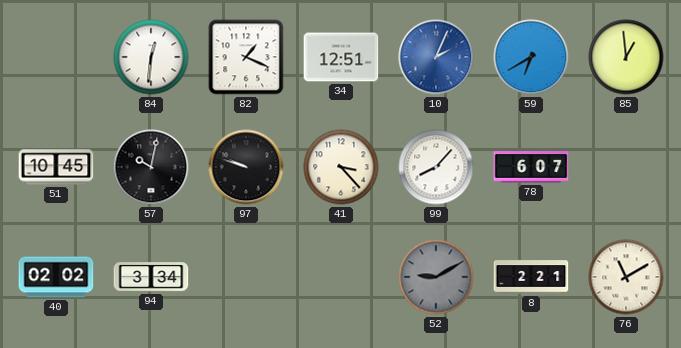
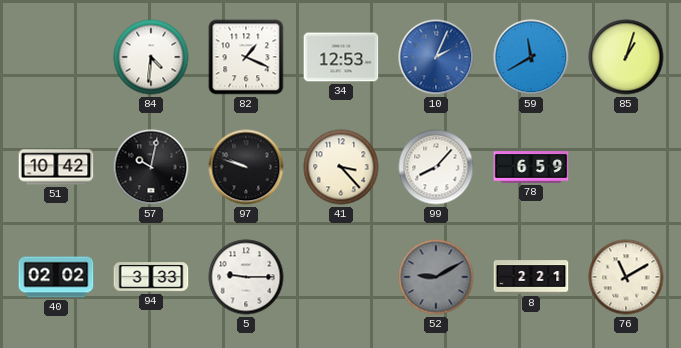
84: 12:31 -> 4:31
34: 12:51 -> 12:53
59: 6:40 -> 11:40
85: 12:59 -> 1:03
51: 10:45 -> 10:42
78: 6:07 -> 6:59
94: 3:34 -> 3:33
5: none -> 9:15
